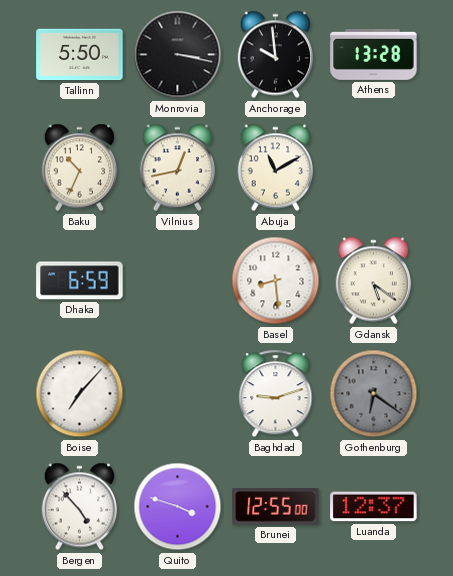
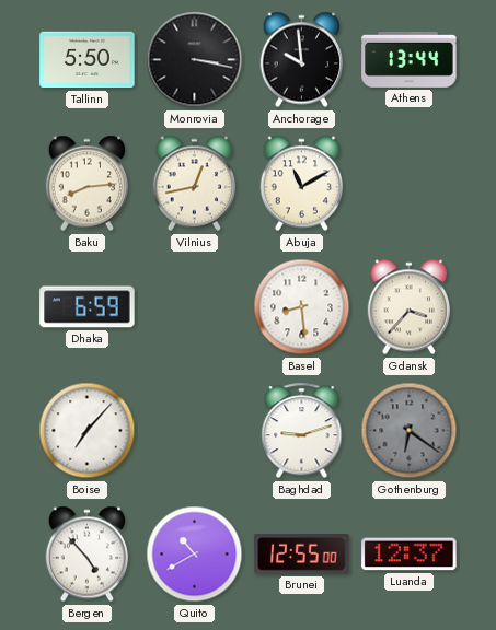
Athens: 13:28 -> 13:44
Baku: 10:34 -> 8:14
Gdansk: 5:21 -> 3:37
Quito: 3:48 -> 10:40
